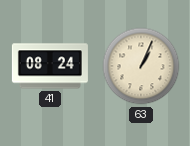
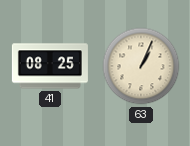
41: 08:24 -> 08:25
